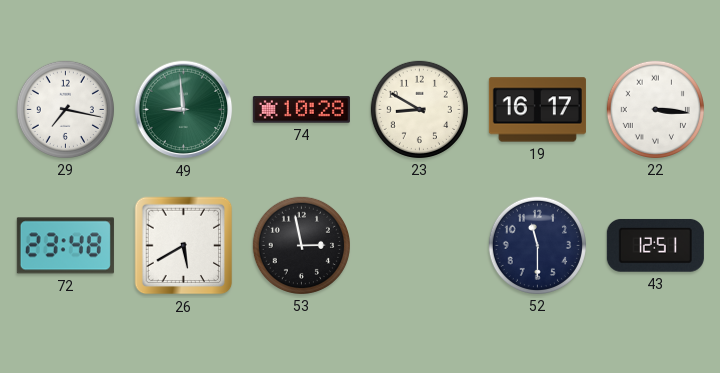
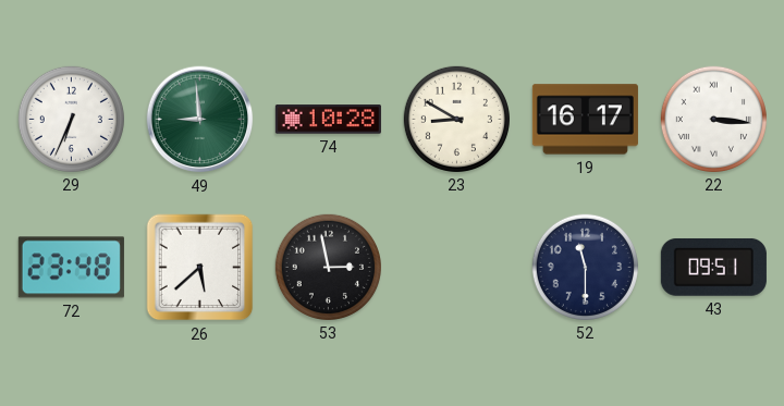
29: 7:17 -> 6:34
26: 5:40 -> 5:38
43: 12:51 -> 09:51
